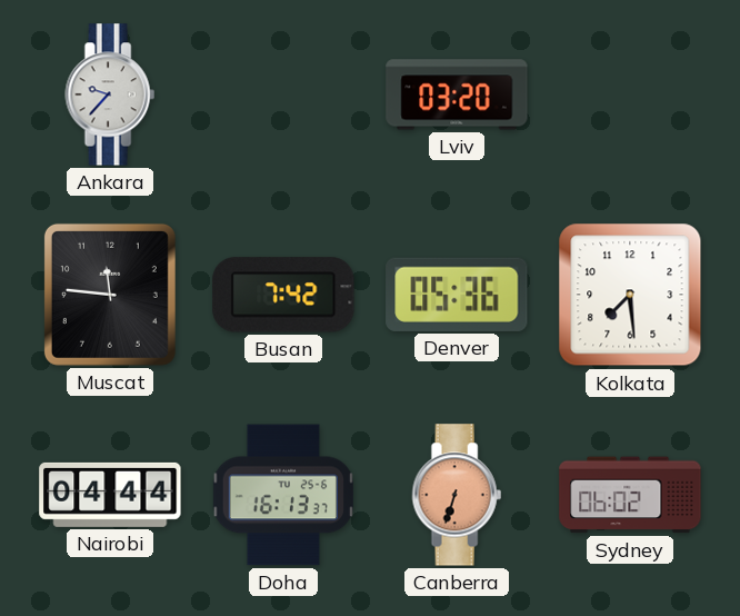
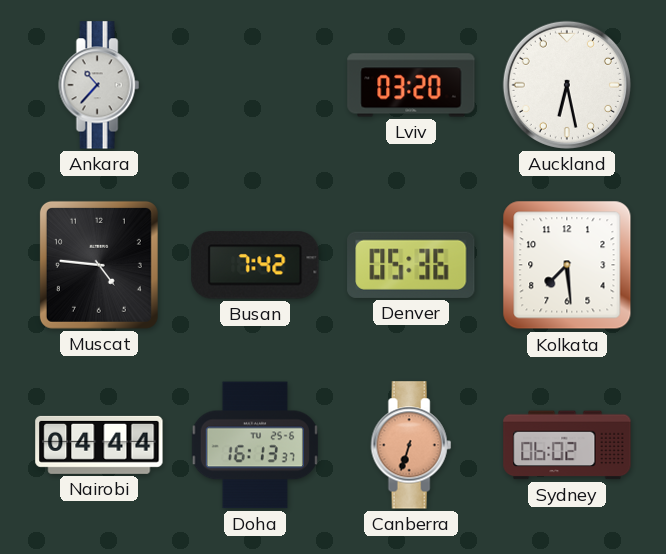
Ankara: 9:37 -> 10:37
Auckland: none -> 6:28
Muscat: 11:46 -> 4:46
